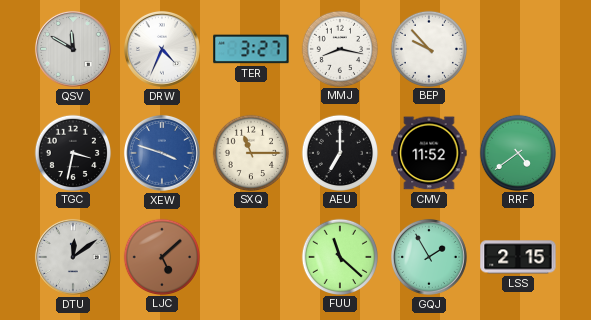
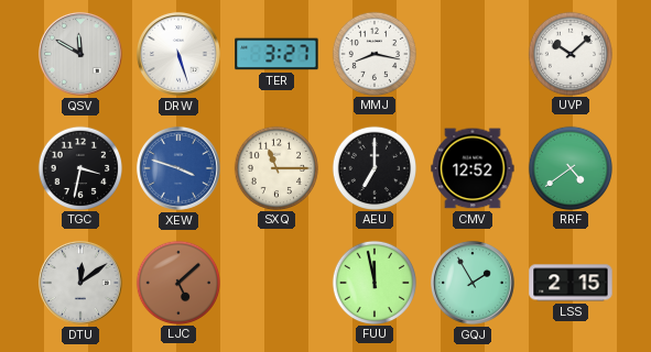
DRW: 4:34 -> 5:27
BEP: 9:53 -> none
UVP: none -> 10:08
CMV: 11:52 -> 12:52
FUU: 11:22 -> 11:58
